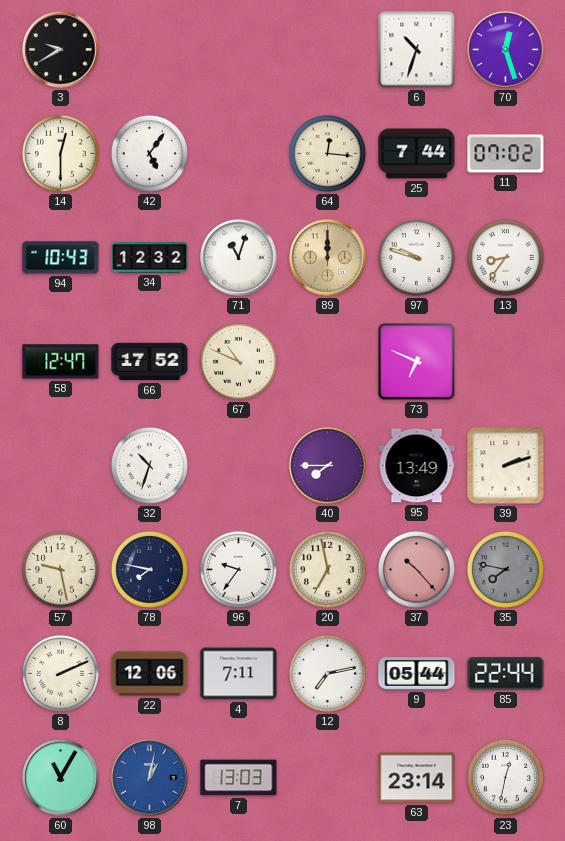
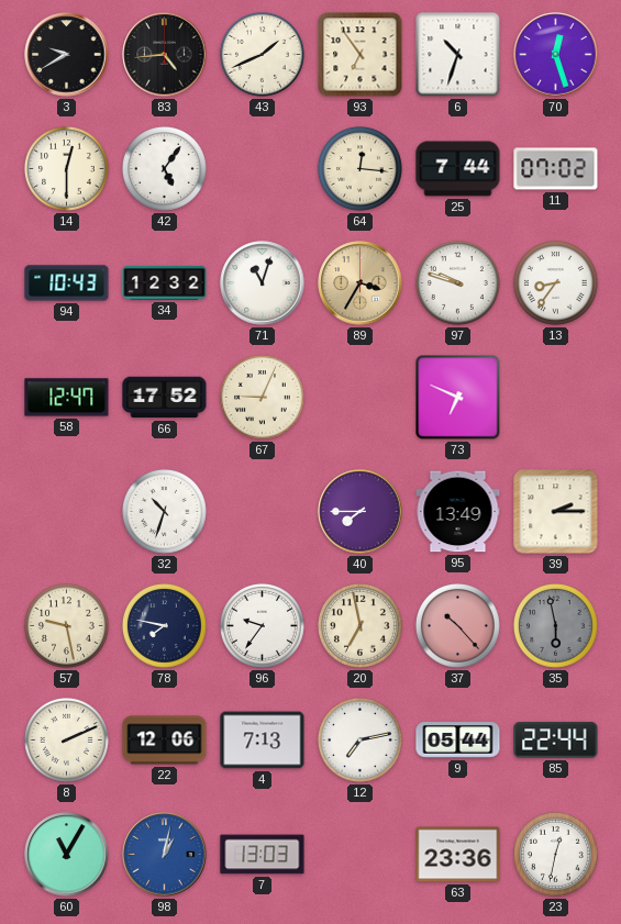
83: none -> 4:44
43: none -> 1:41
93: none -> 6:54
89: 12:00 -> 3:35
67: 10:49 -> 9:04
39: 2:12 -> 2:15
35: 7:47 -> 5:58
4: 7:11 -> 7:13
63: 23:14 -> 23:36
